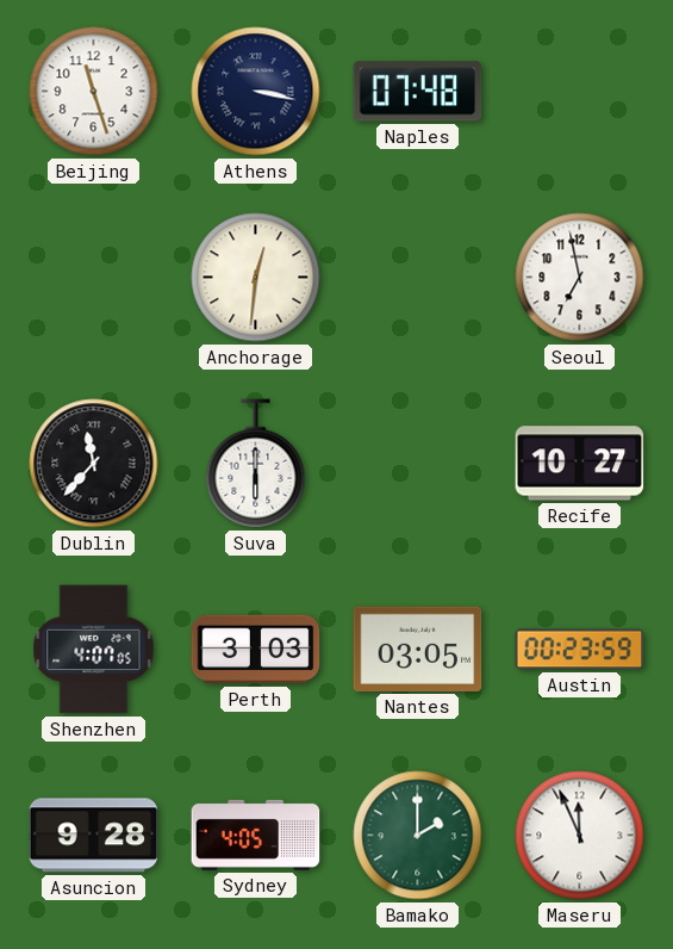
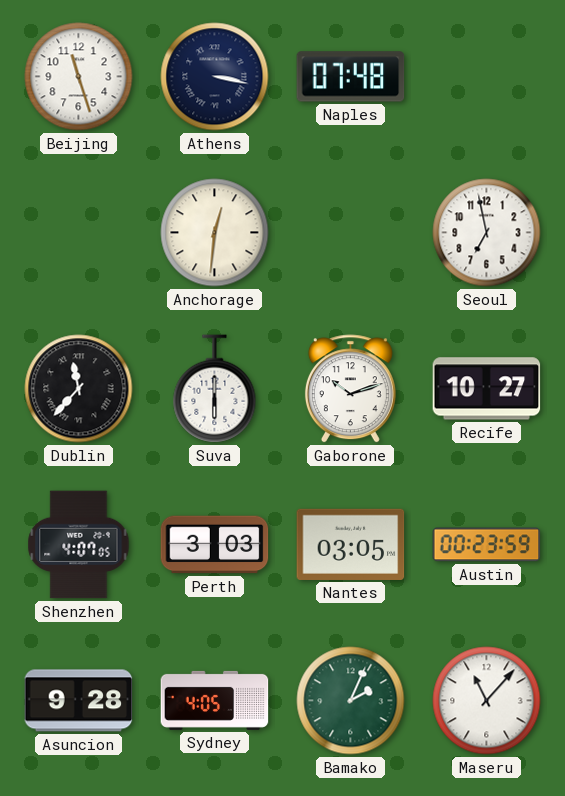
Gaborone: none -> 10:12
Bamako: 2:00 -> 2:04
Maseru: 11:56 -> 11:07
